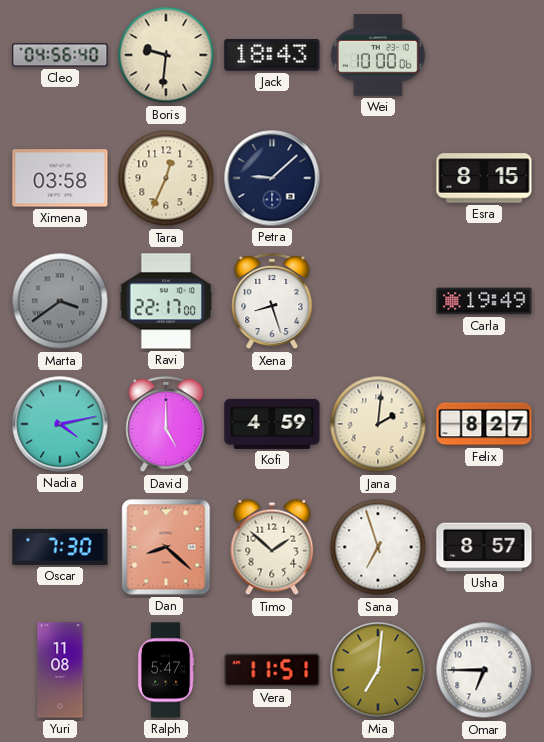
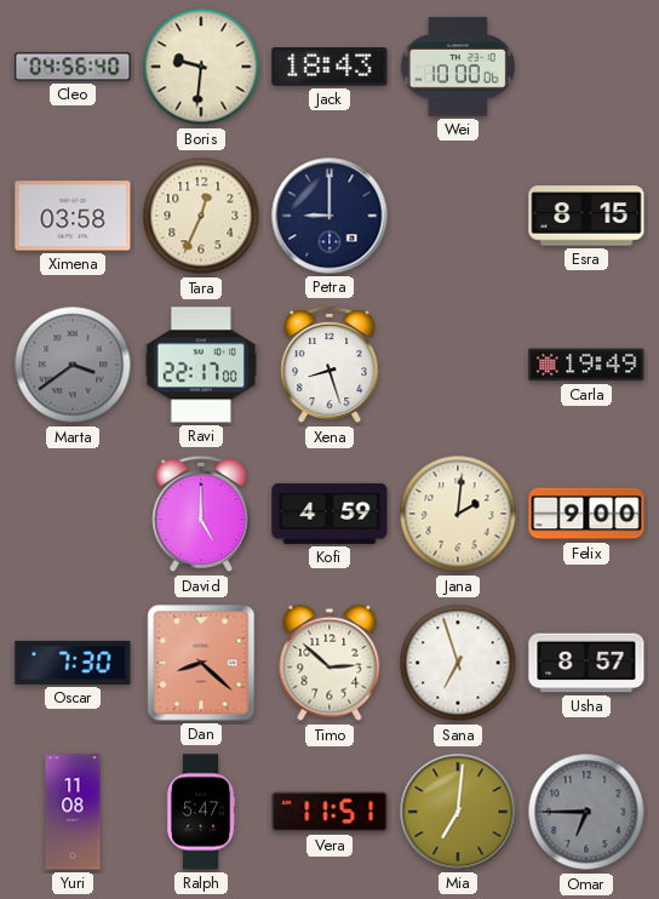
Petra: 9:08 -> 9:00
Nadia: 4:13 -> none
Felix: 8:27 -> 9:00
Timo: 1:52 -> 2:52
Omar dial: white -> grey
